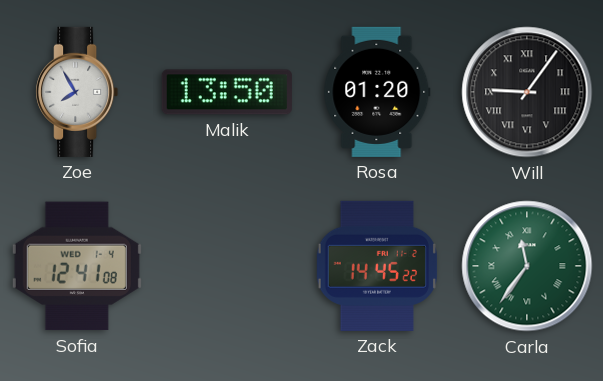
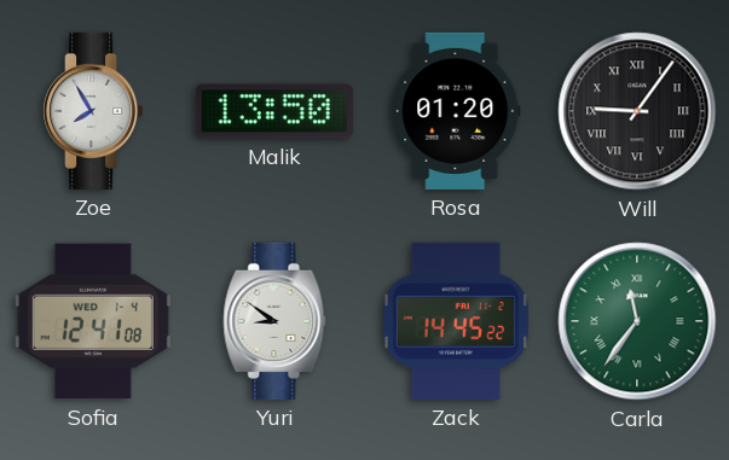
Yuri: none -> 8:51
